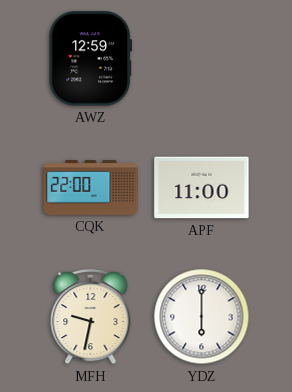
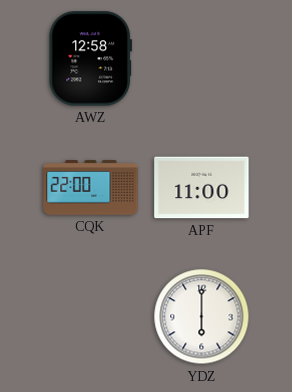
AWZ: 12:59 -> 12:58
MFH: 9:32 -> none
